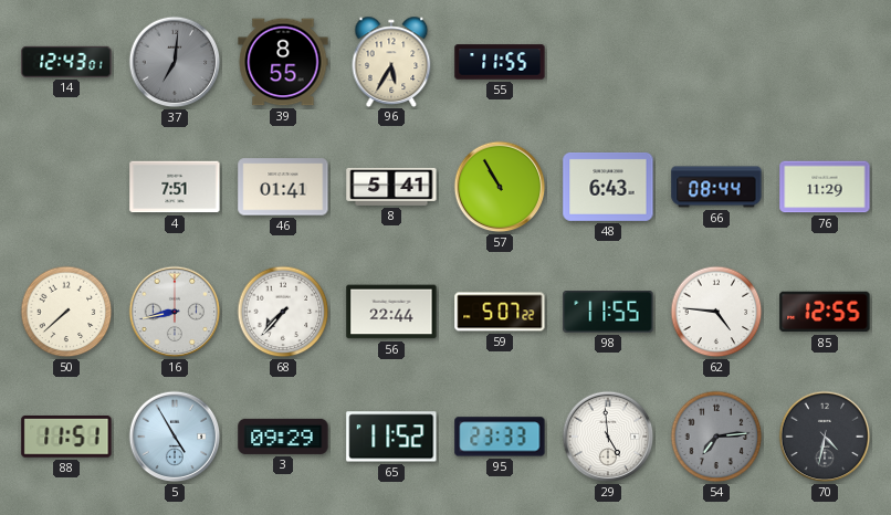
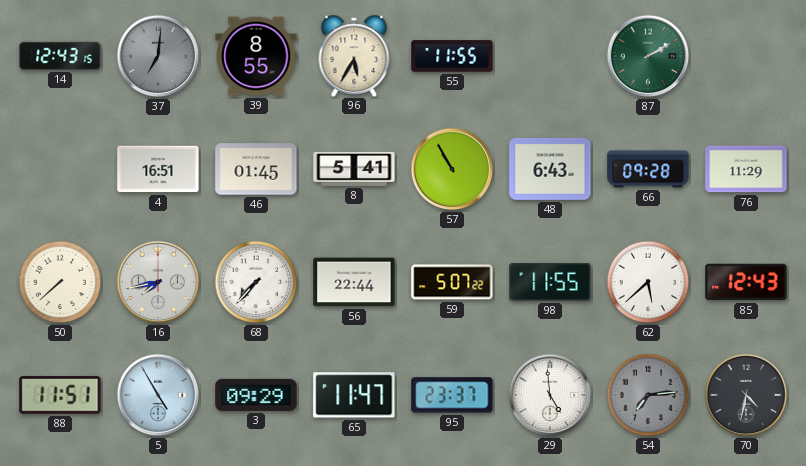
14: 12:43:01 -> 12:43:15
87: none -> 2:10
4: 7:51 -> 16:51
46: 01:41 -> 01:45
66: 08:44 -> 09:28
16: 8:43 -> 7:43
62: 4:46 -> 5:38
85: 12:55 -> 12:43
65: 11:52 -> 11:47
95: 23:33 -> 23:37
